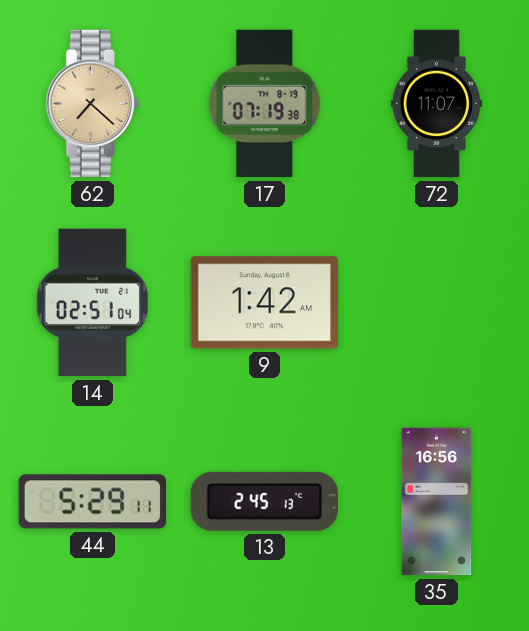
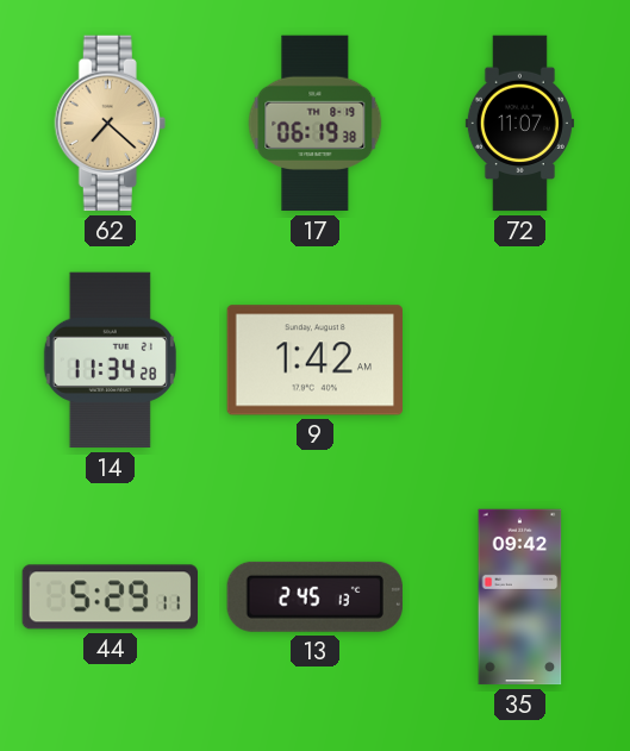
17: 07:19 -> 06:19
14: 02:51 -> 11:34
35: 16:56 -> 09:42
